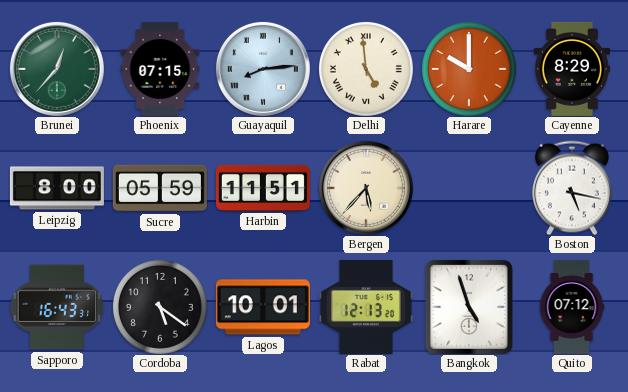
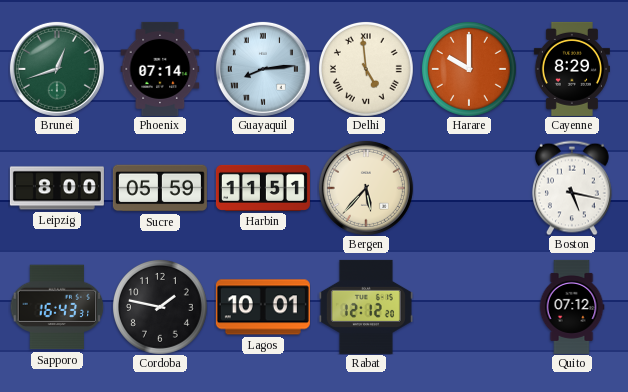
Brunei: 12:37 -> 12:42
Phoenix: 07:15 -> 07:14
Cordoba: 5:21 -> 1:47
Rabat: 12:13 -> 12:12
Bangkok: 4:57 -> none
